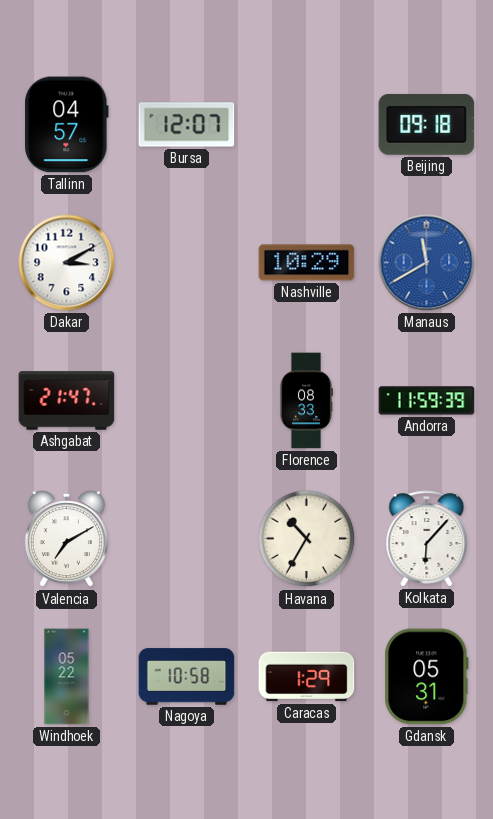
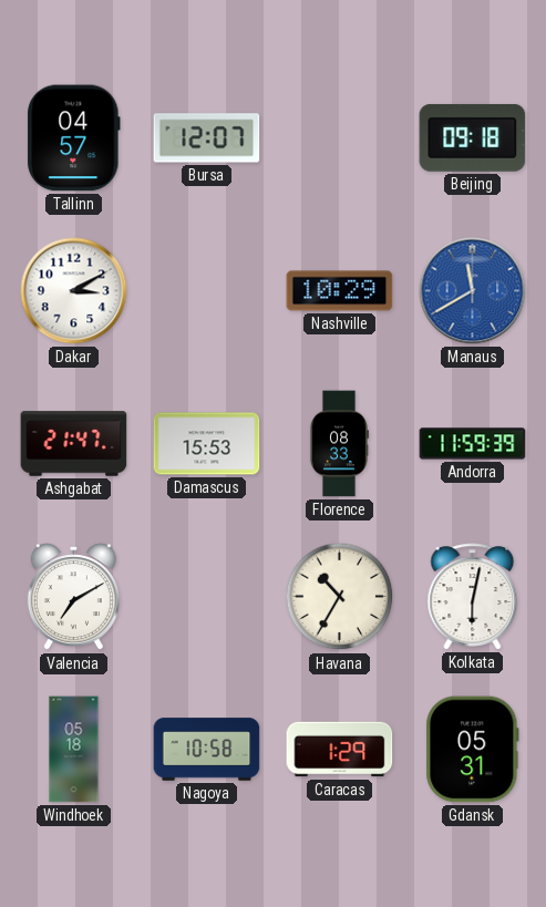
Damascus: none -> 15:53
Kolkata: 6:07 -> 6:02
Windhoek: 05:22 -> 05:18
